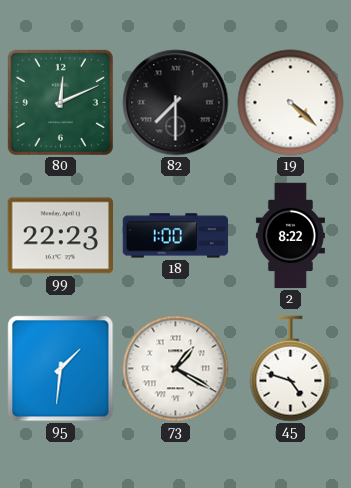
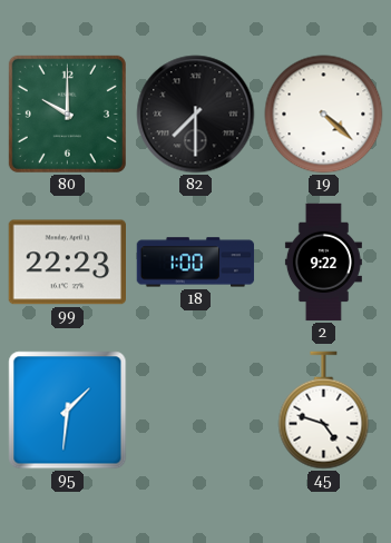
80: 12:11 -> 10:00
2: 8:22 -> 9:22
73: 1:20 -> none
